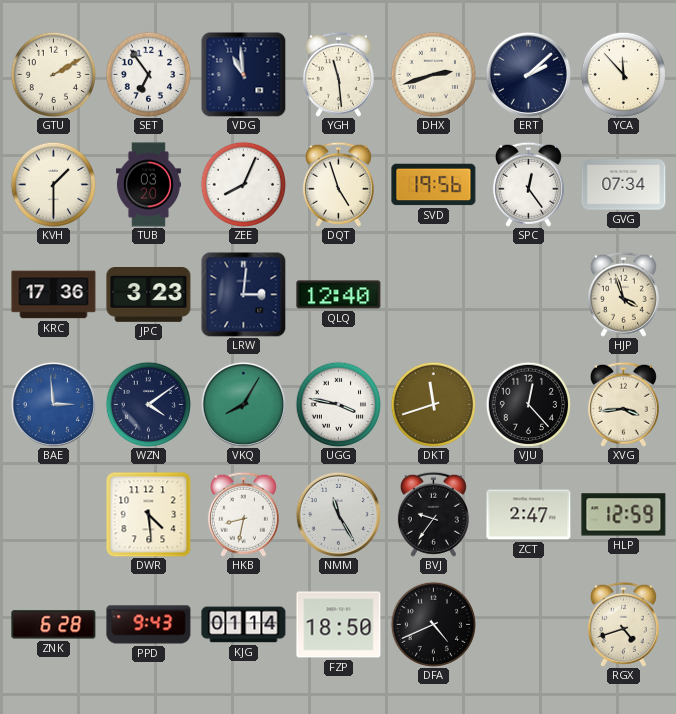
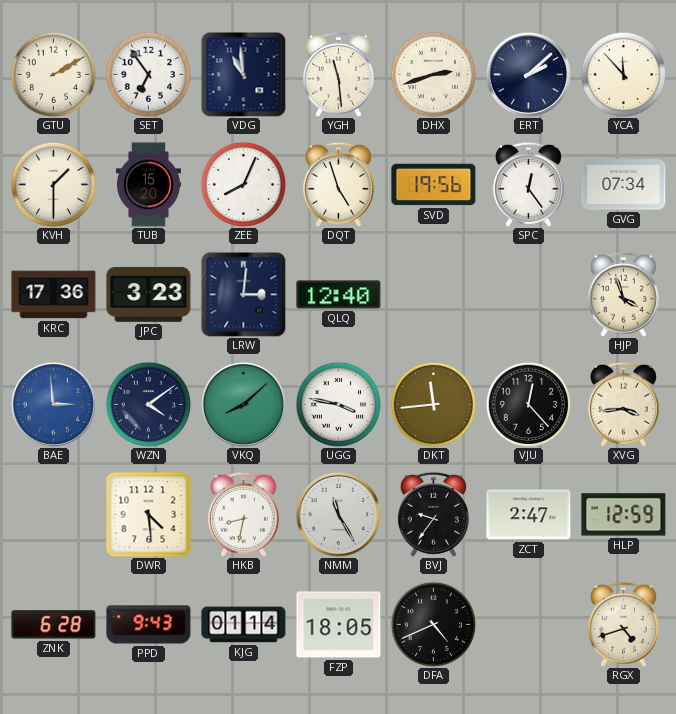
TUB: 03:20 -> 15:20
VKQ: 8:05 -> 8:08
DKT: 11:42 -> 11:44
FZP: 18:50 -> 18:05
